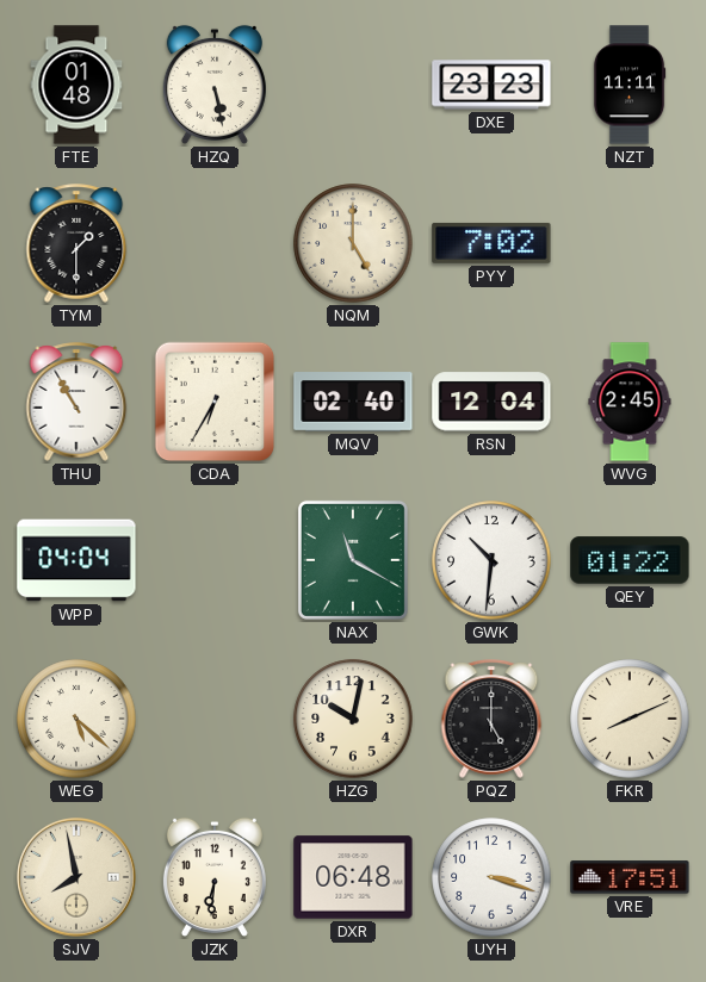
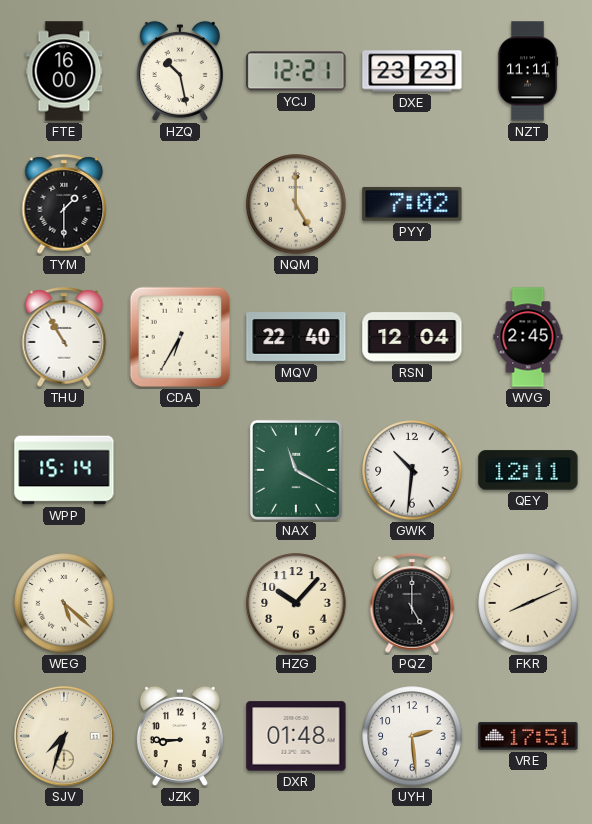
FTE: 01:48 -> 16:00
HZQ: 5:28 -> 10:28
YCJ: none -> 12:21
MQV: 02:40 -> 22:40
WPP: 04:04 -> 15:14
QEY: 01:22 -> 12:11
HZG: 10:02 -> 10:07
SJV: 7:58 -> 7:33
JZK: 6:31 -> 8:45
DXR: 06:48 -> 01:48
UYH: 3:18 -> 2:29
